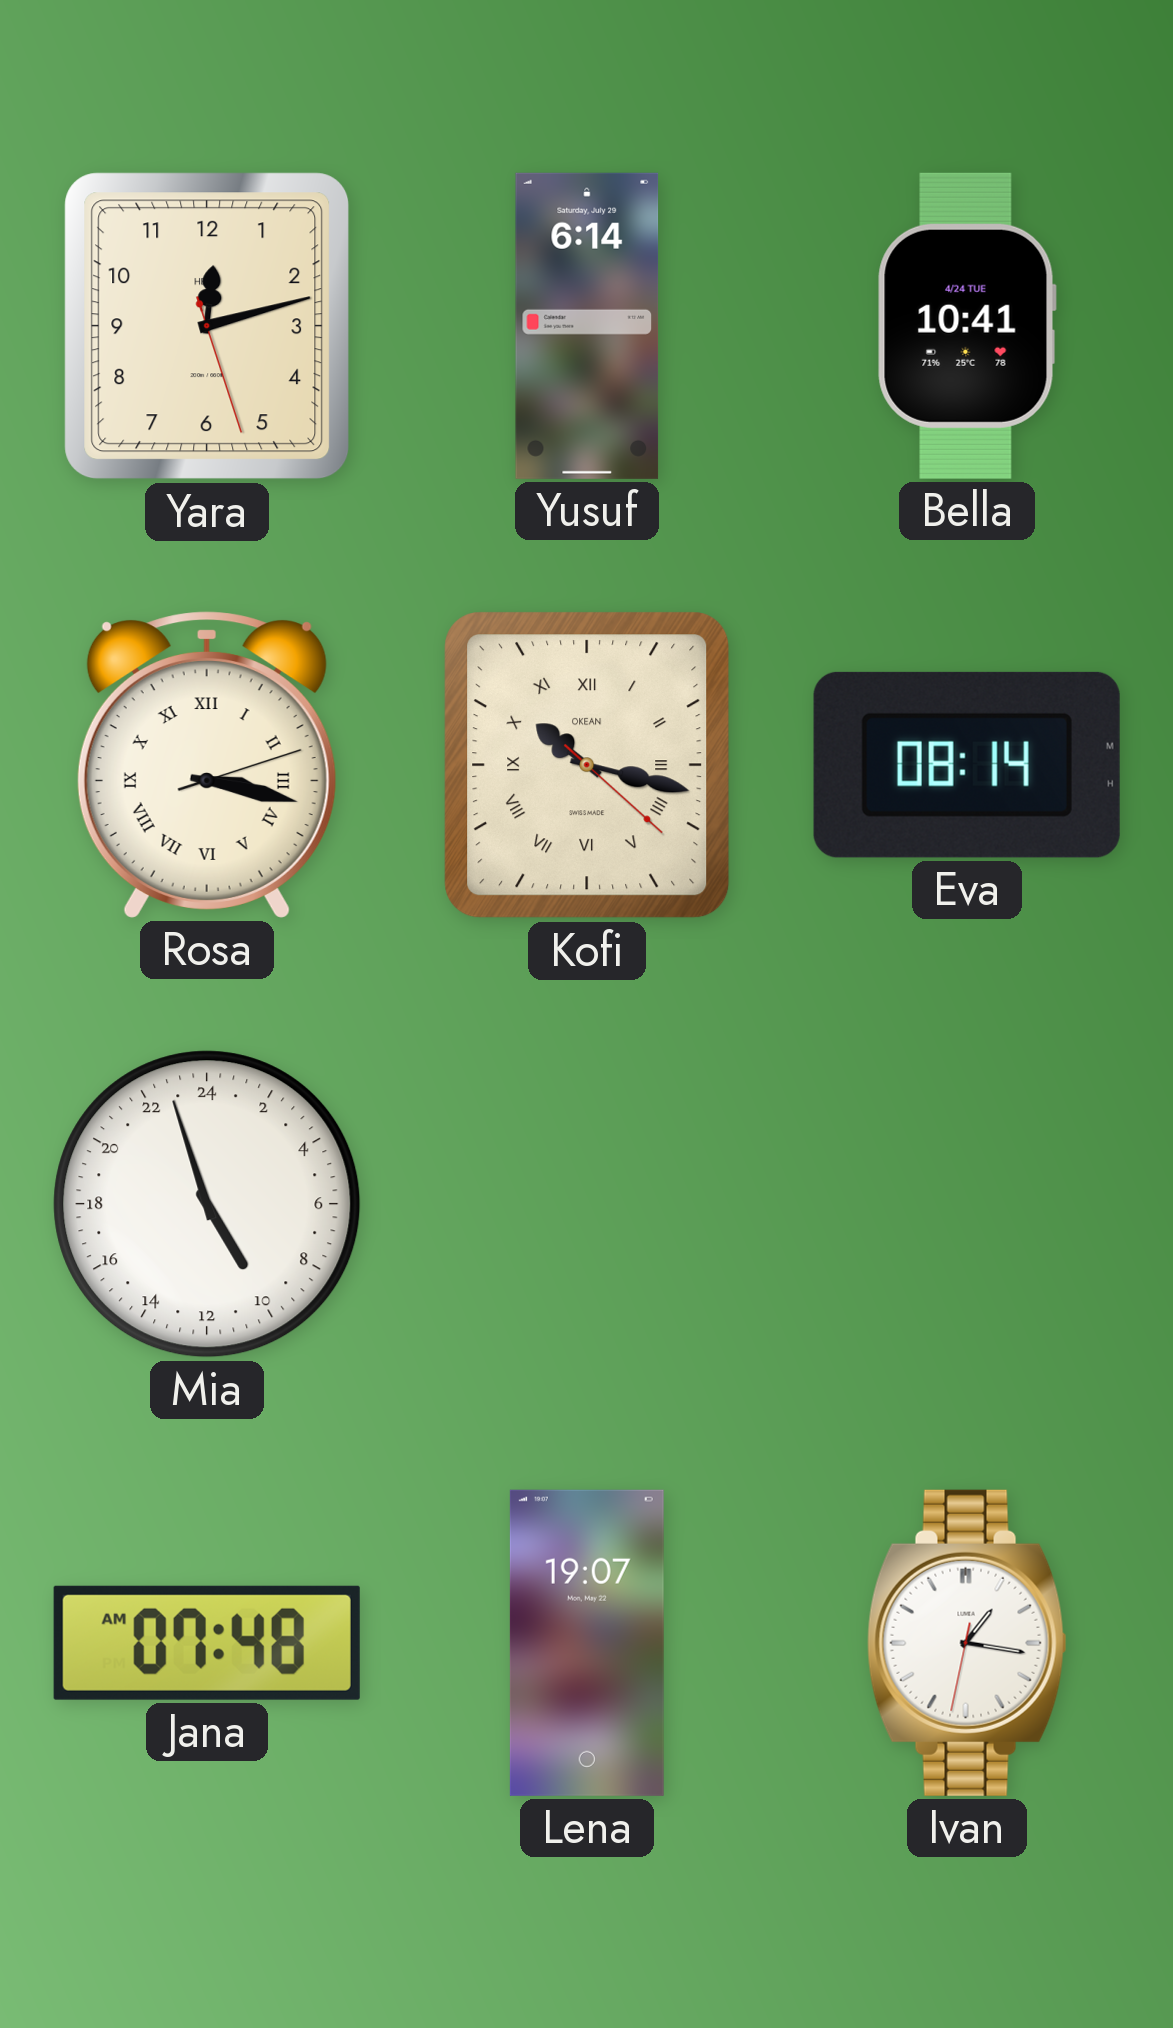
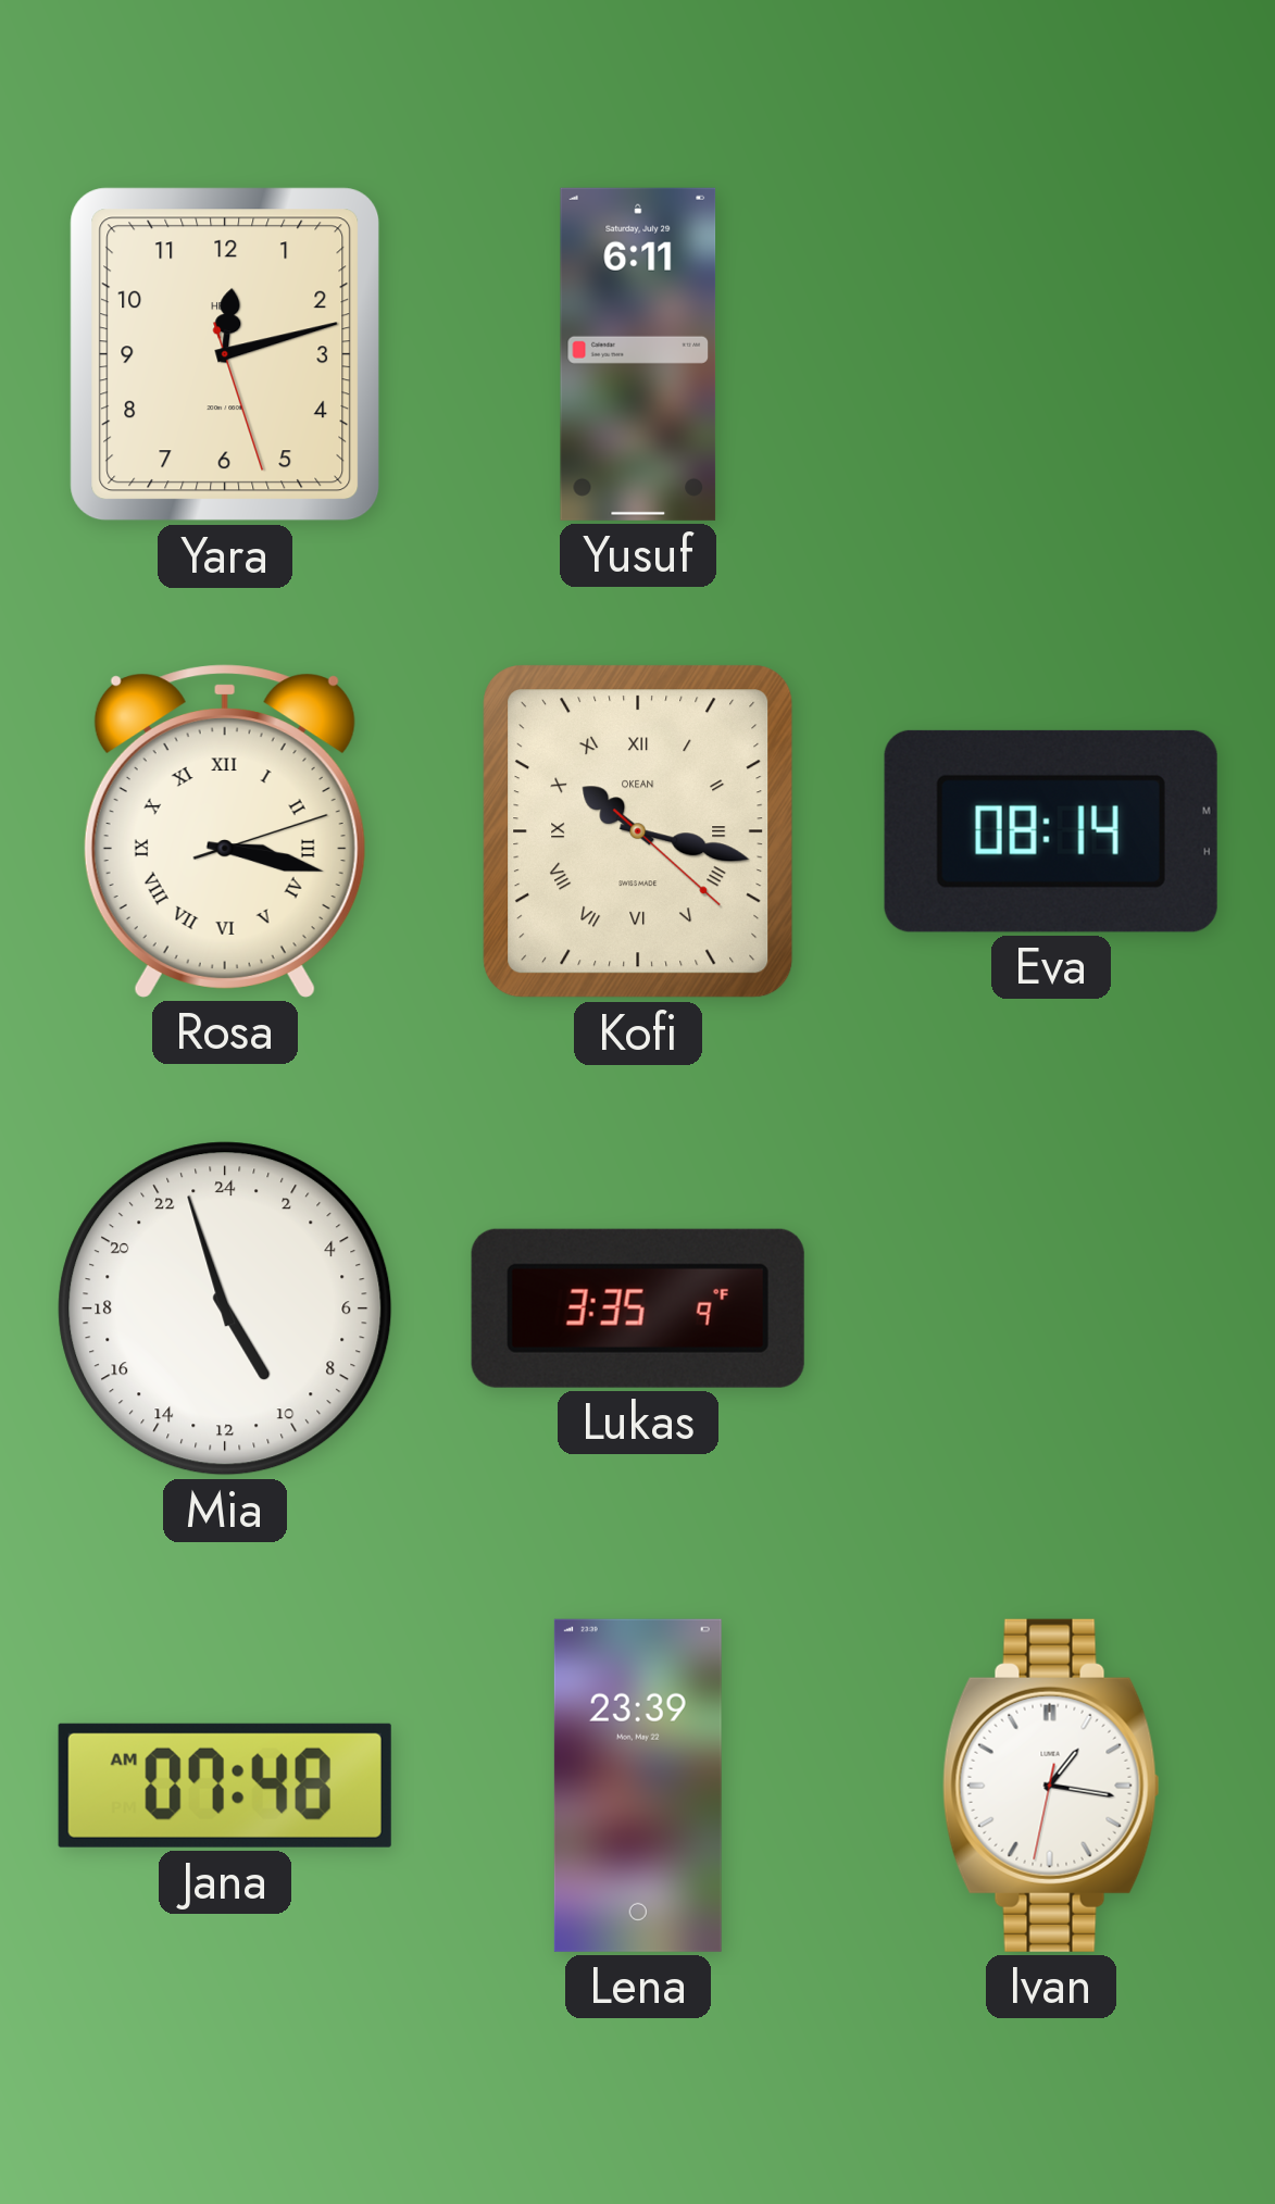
Yusuf: 6:14 -> 6:11
Bella: 10:41 -> none
Lukas: none -> 3:35
Lena: 19:07 -> 23:39
